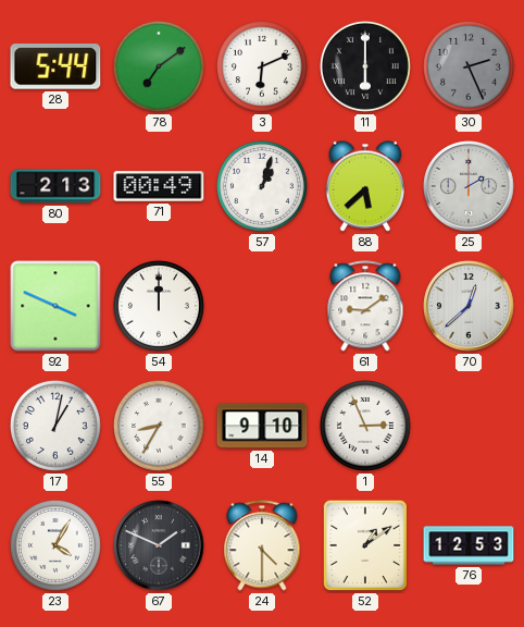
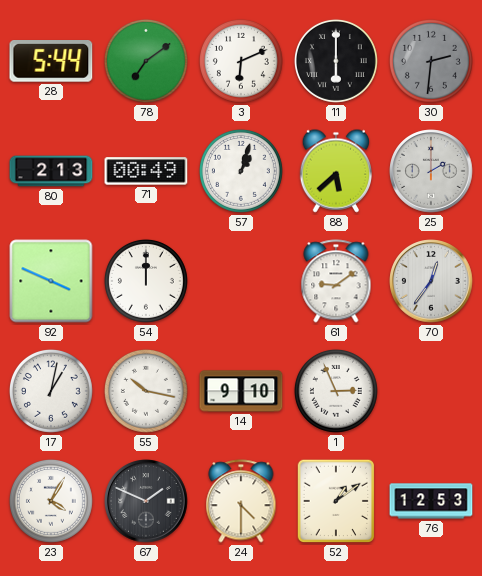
30: 2:26 -> 2:31
70: 12:38 -> 12:36
55: 8:35 -> 10:17
